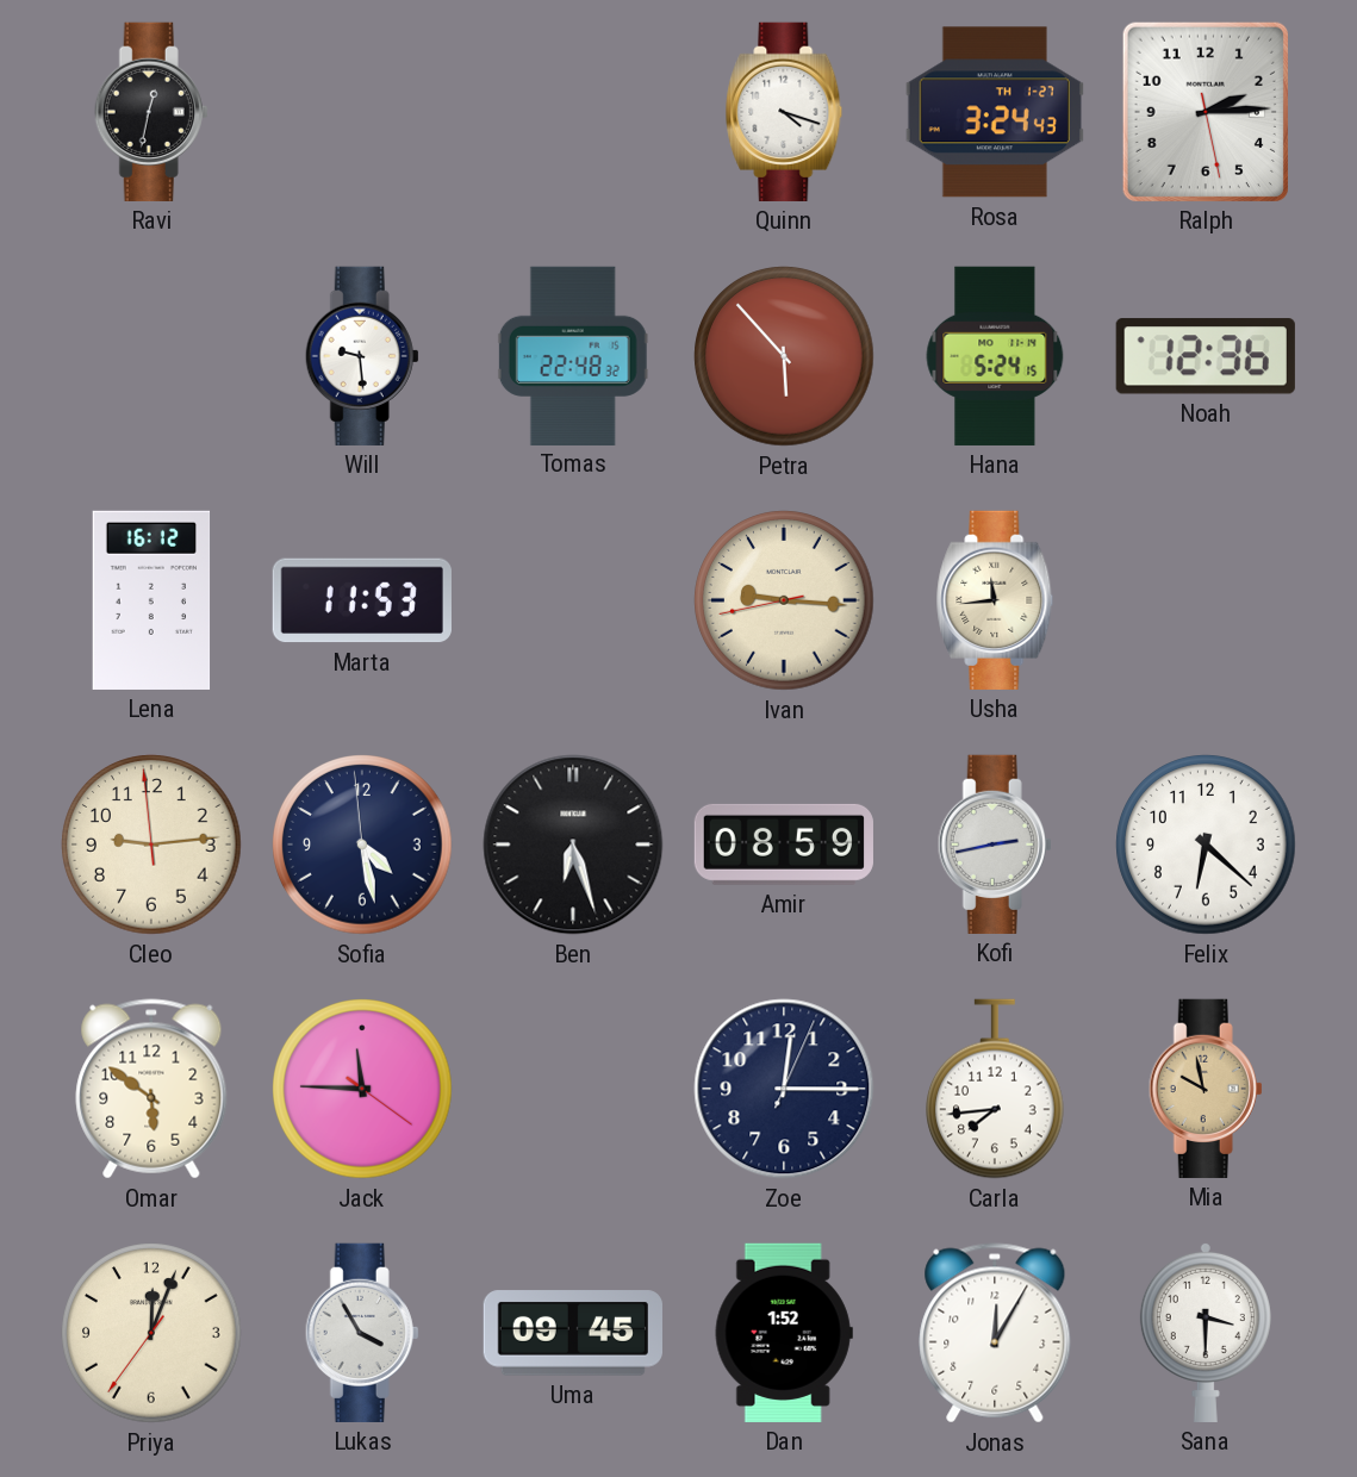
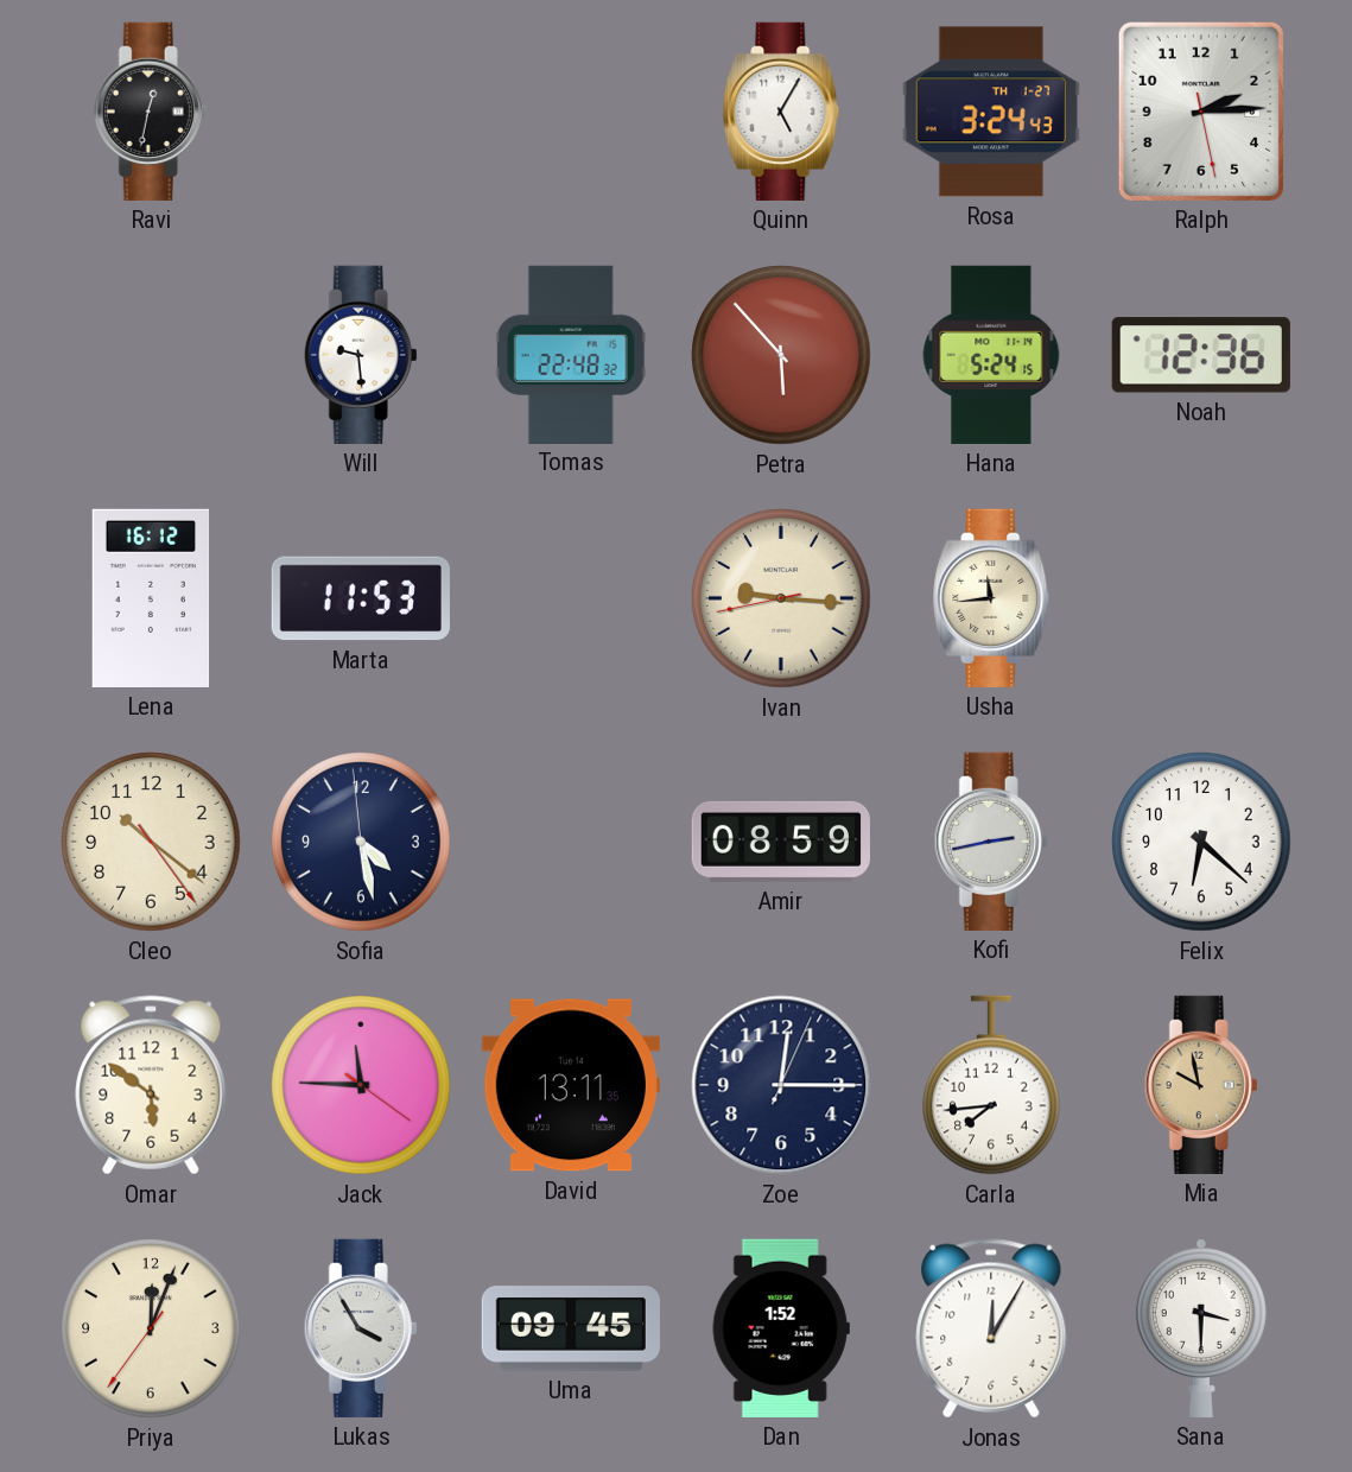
Quinn: 4:18 -> 5:05
Cleo: 9:13 -> 10:21
Ben: 6:27 -> none
David: none -> 13:11
